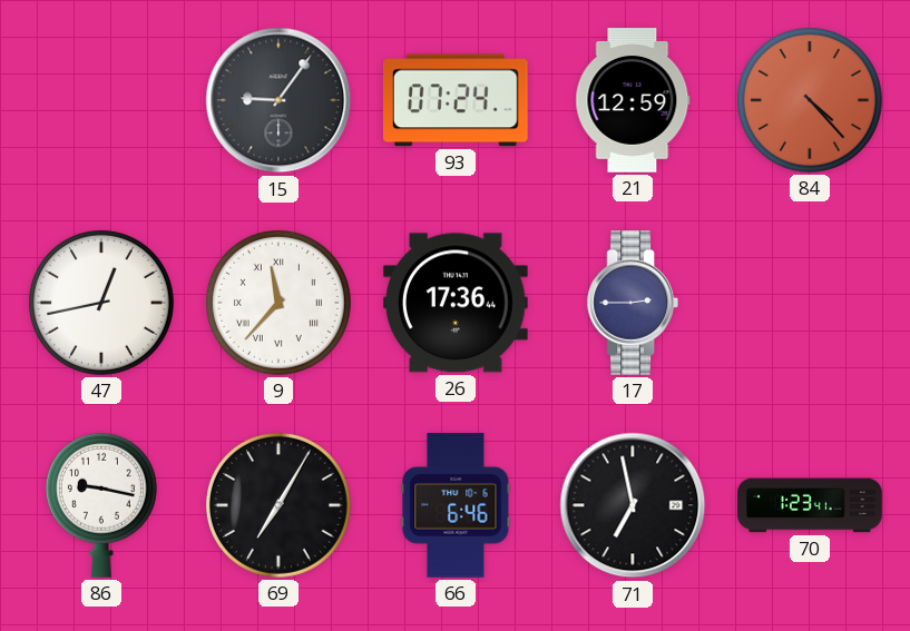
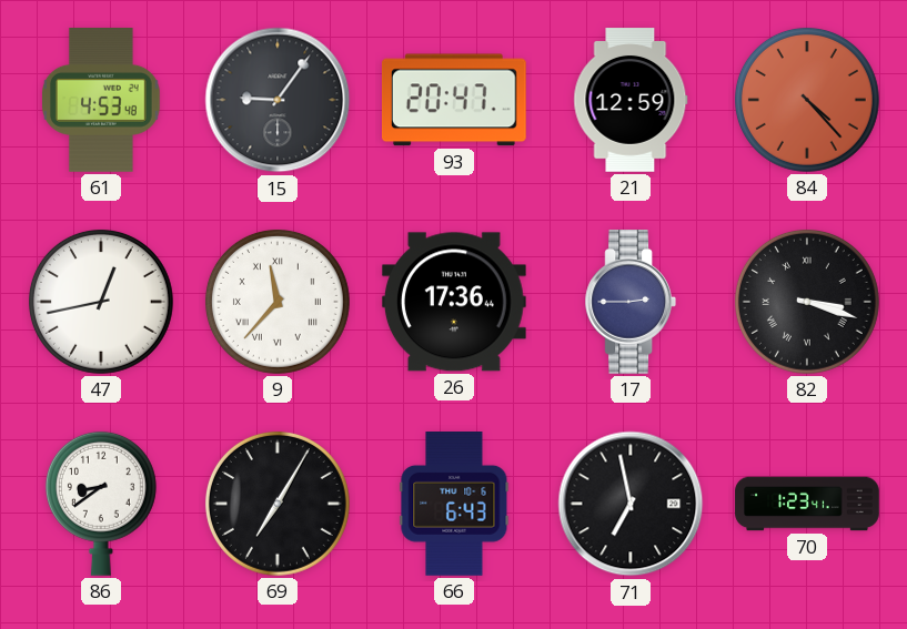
61: none -> 4:53
93: 07:24 -> 20:47
82: none -> 3:18
86: 9:17 -> 8:39
66: 6:46 -> 6:43
